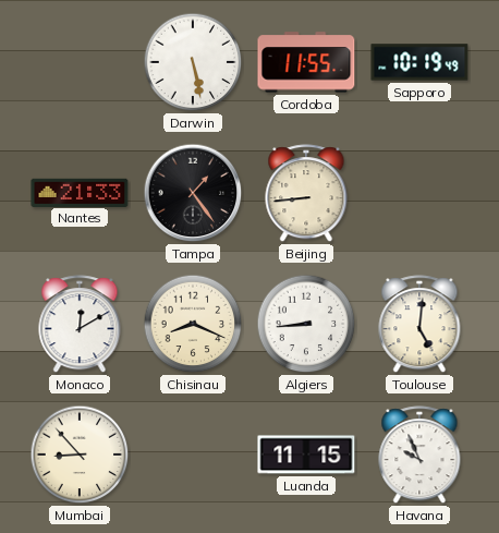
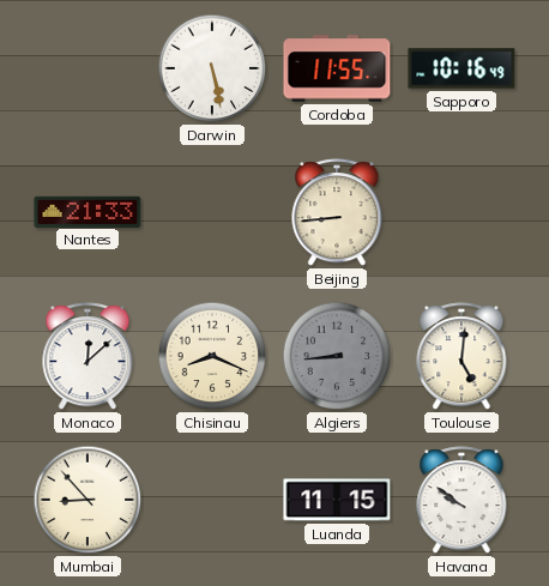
Sapporo: 10:19 -> 10:16
Tampa: 1:24 -> none
Monaco: 12:10 -> 12:08
Algiers dial: white -> grey
Havana: 9:56 -> 9:51
